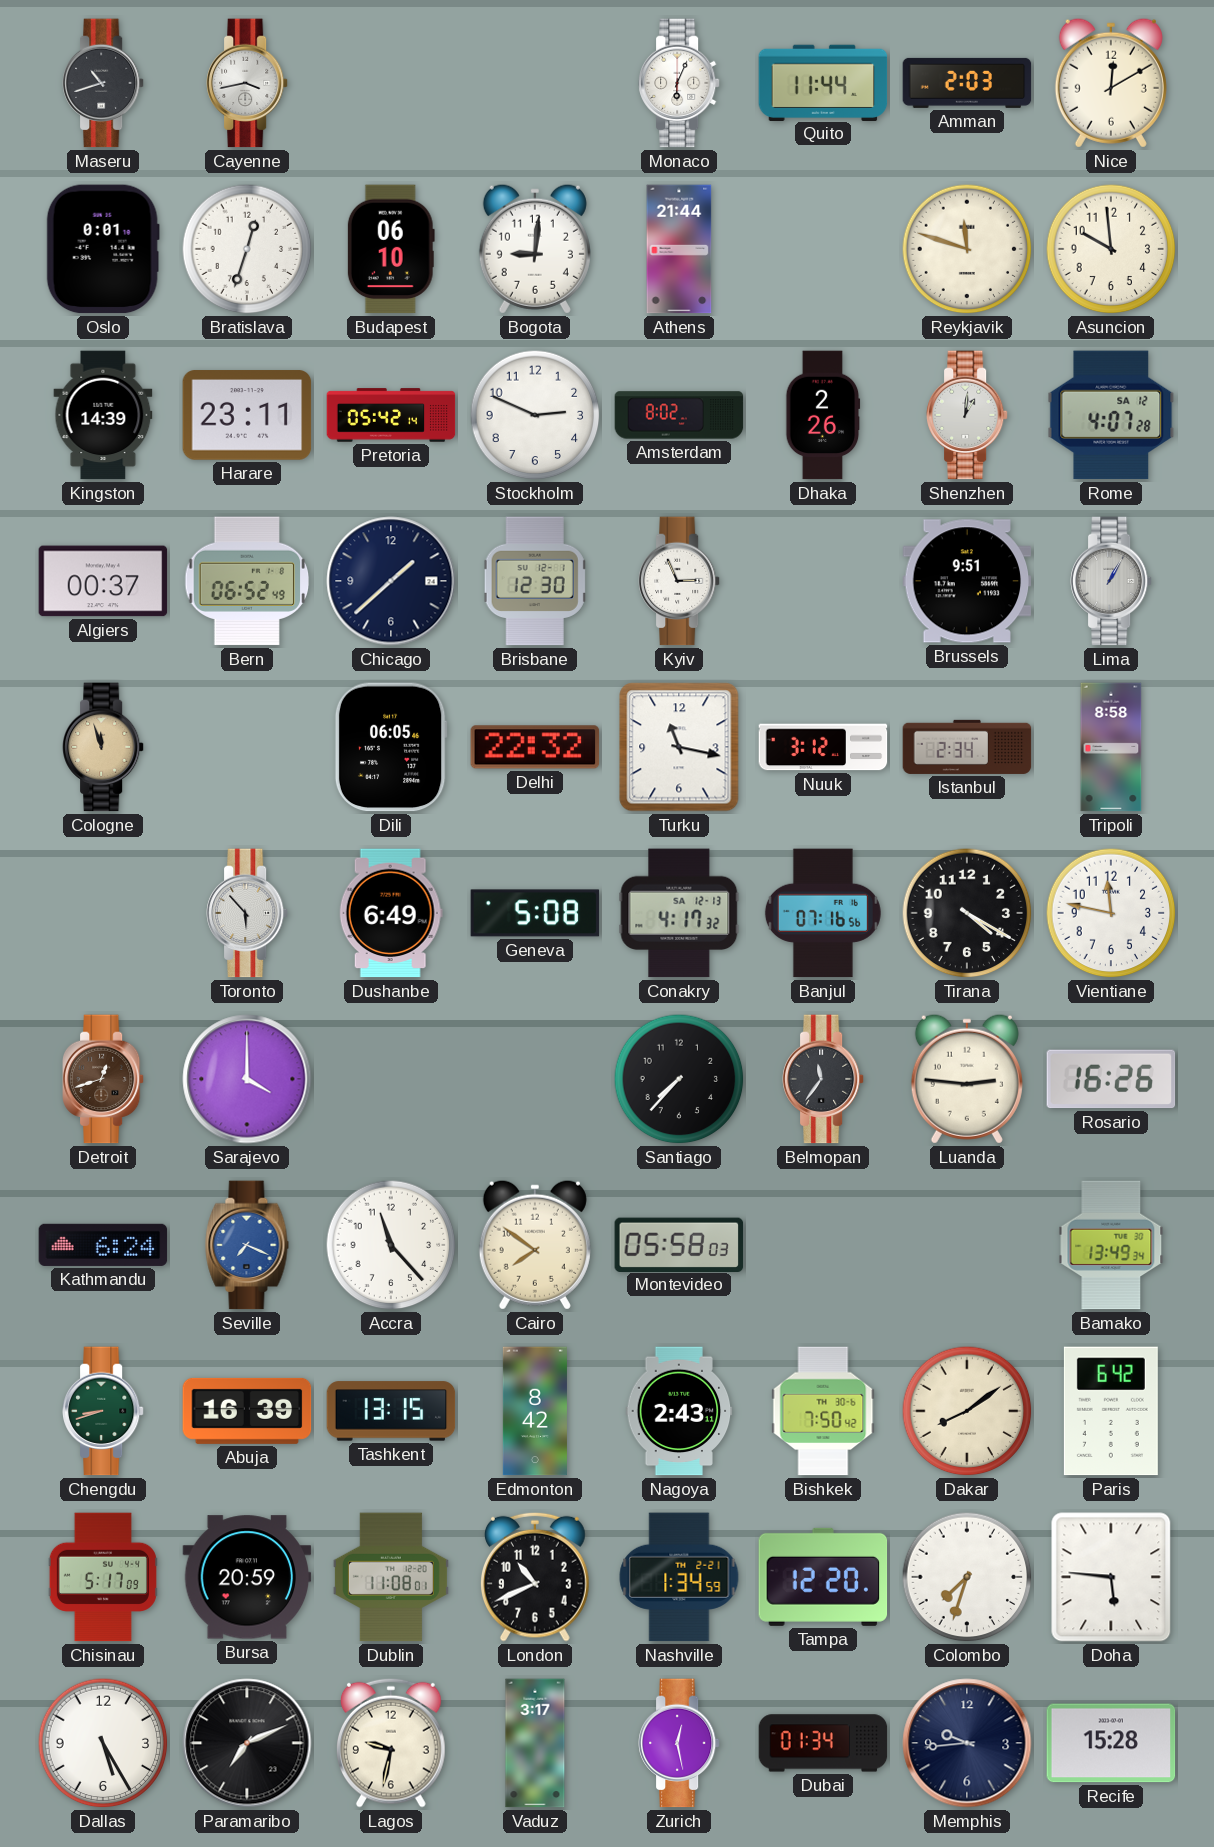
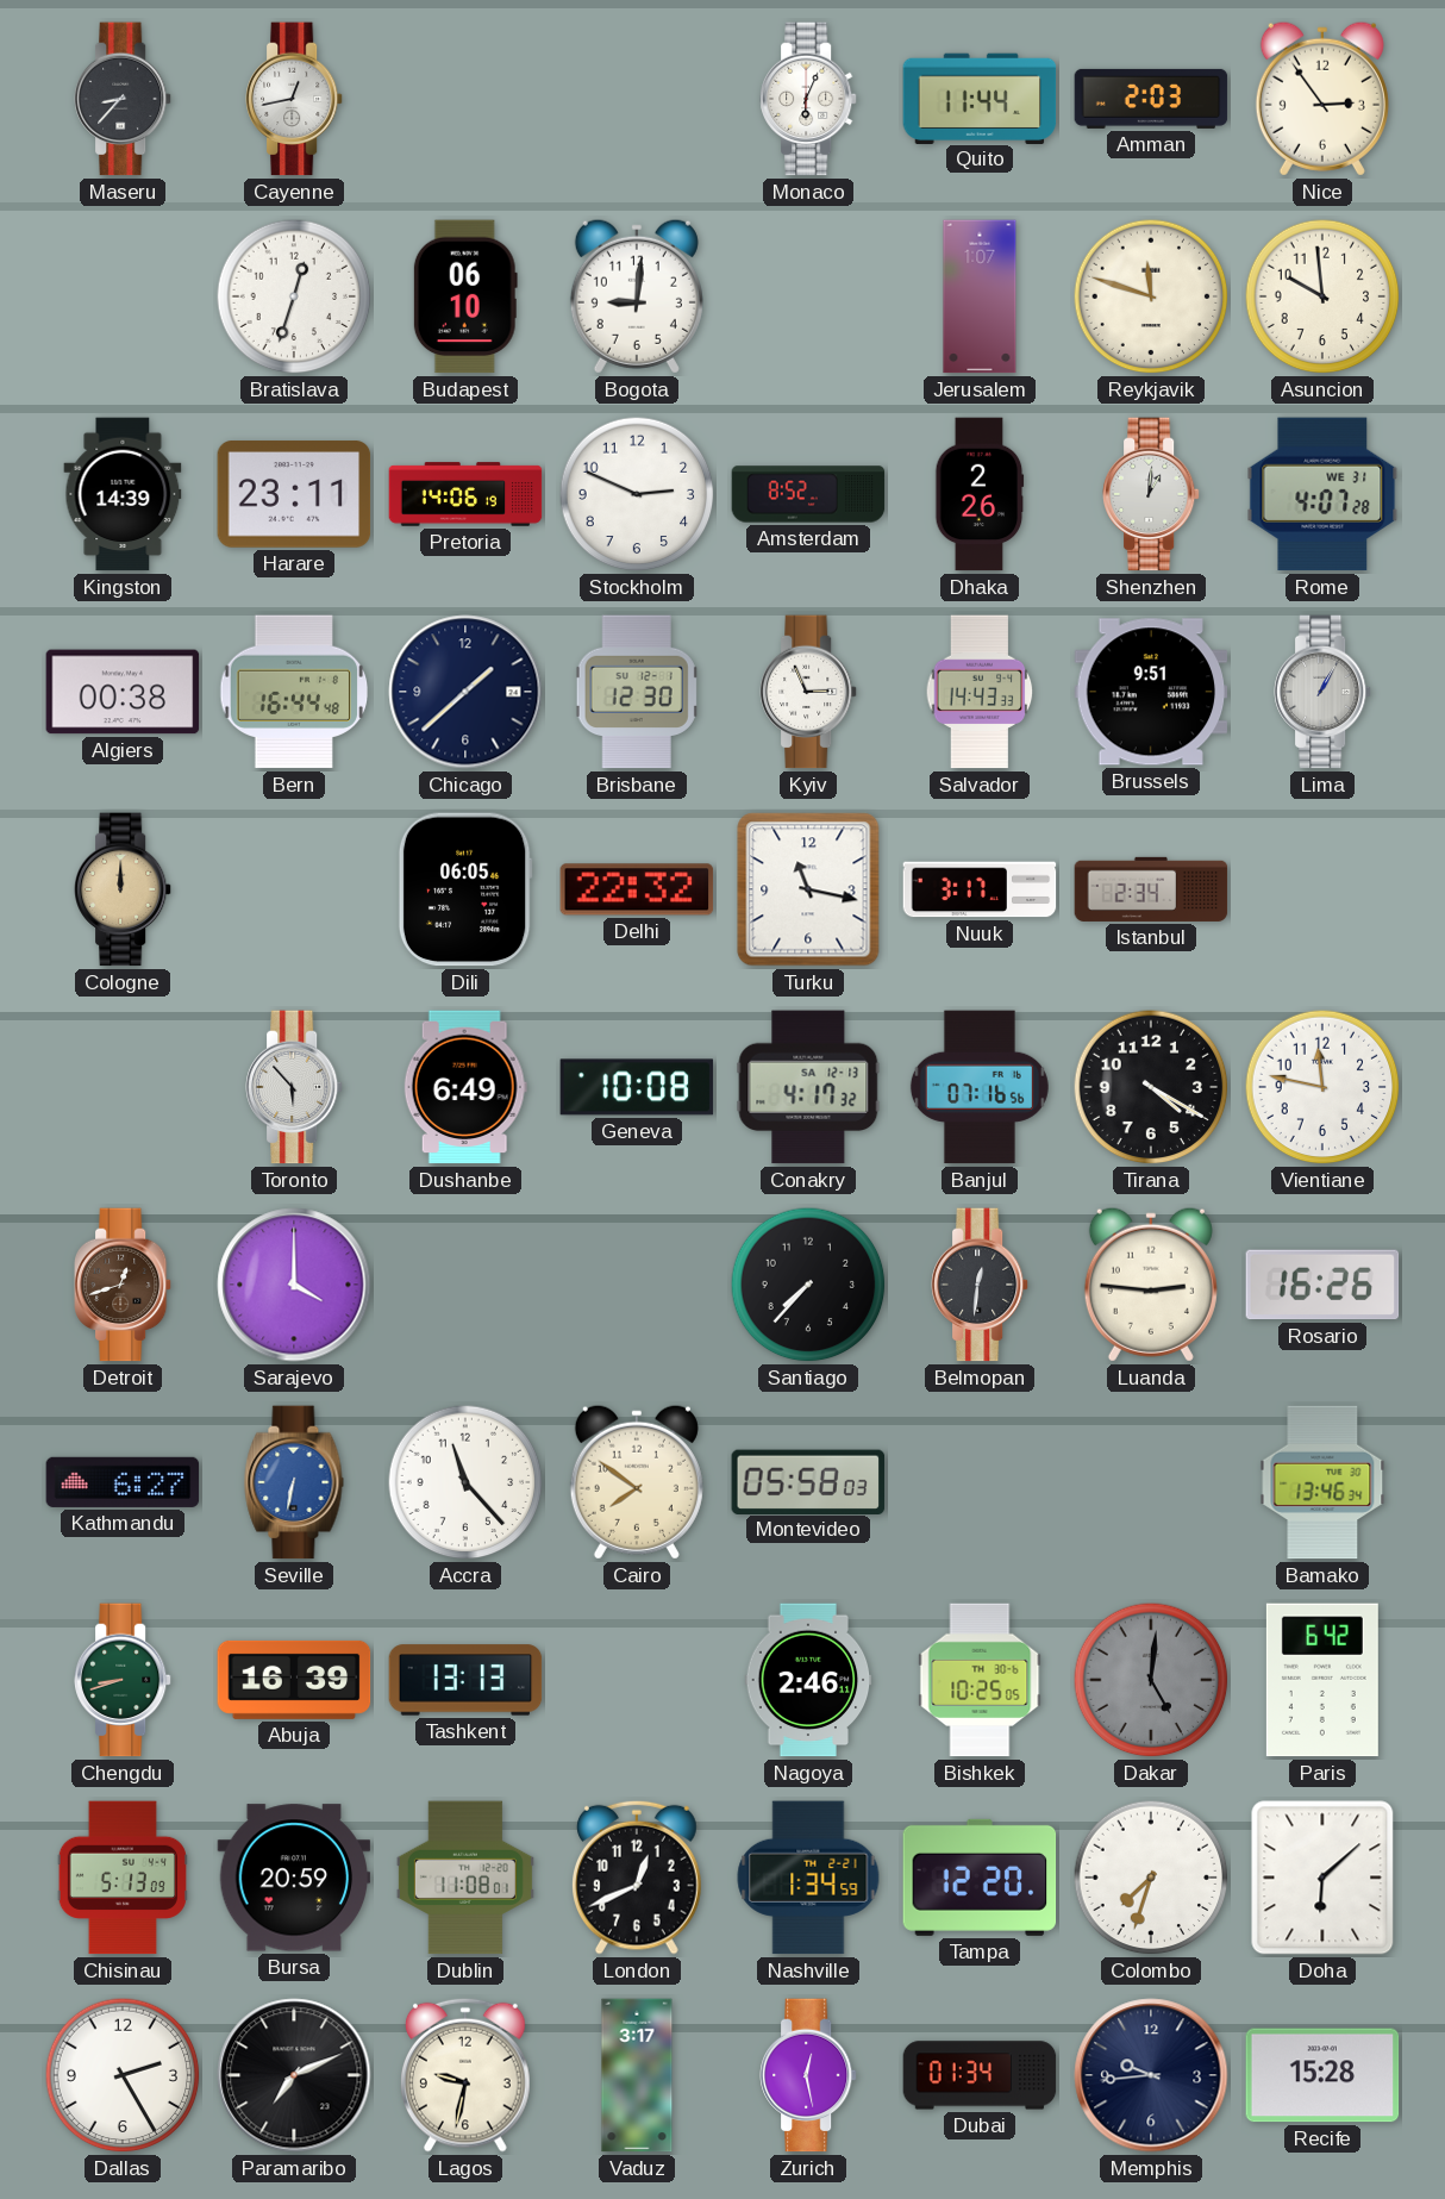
Maseru: 10:42 -> 8:37
Cayenne: 3:43 -> 12:43
Nice: 12:10 -> 2:54
Oslo: 0:01 -> none
Athens: 21:44 -> none
Jerusalem: none -> 1:07
Pretoria: 05:42 -> 14:06
Amsterdam: 8:02 -> 8:52
Rome date: SA 12 -> WE 31
Algiers: 00:37 -> 00:38
Bern: 06:52 -> 16:44
Salvador: none -> 14:43
Cologne: 11:57 -> 12:00
Nuuk: 3:12 -> 3:17
Tripoli: 8:58 -> none
Geneva: 5:08 -> 10:08
Belmopan: 11:36 -> 12:31
Kathmandu: 6:24 -> 6:27
Seville: 7:19 -> 6:32
Bamako: 13:49 -> 13:46
Tashkent: 13:15 -> 13:13
Edmonton: 8:42 -> none
Nagoya: 2:43 -> 2:46
Bishkek: 7:50 -> 10:25
Dakar: 8:09 -> 5:01
Dakar dial: cream -> grey
Chisinau: 5:17 -> 5:13
London: 10:41 -> 12:41
Doha: 5:46 -> 6:08
Dallas: 5:25 -> 2:25
